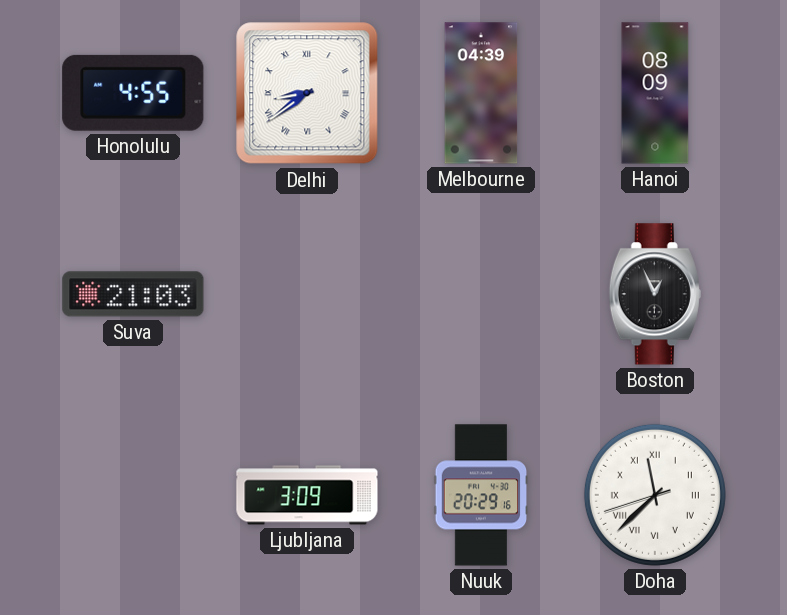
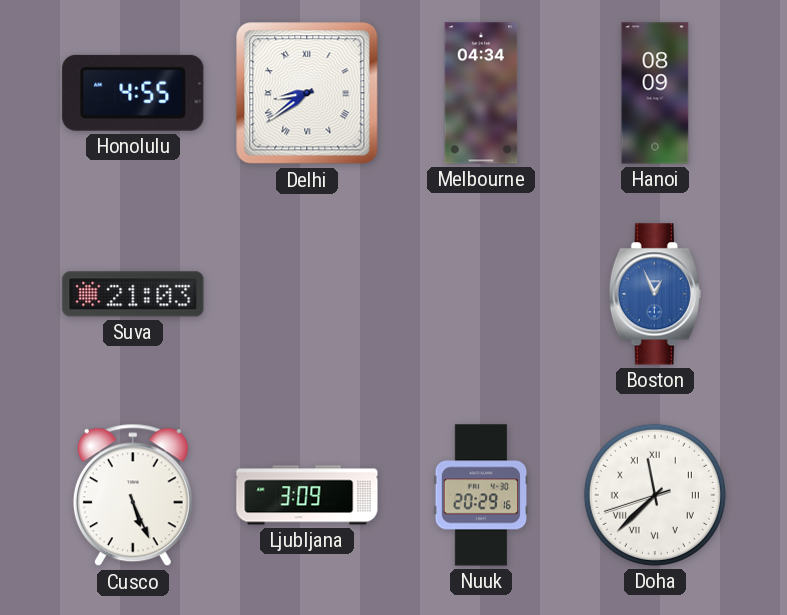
Melbourne: 04:39 -> 04:34
Boston dial: black -> blue
Cusco: none -> 5:26
